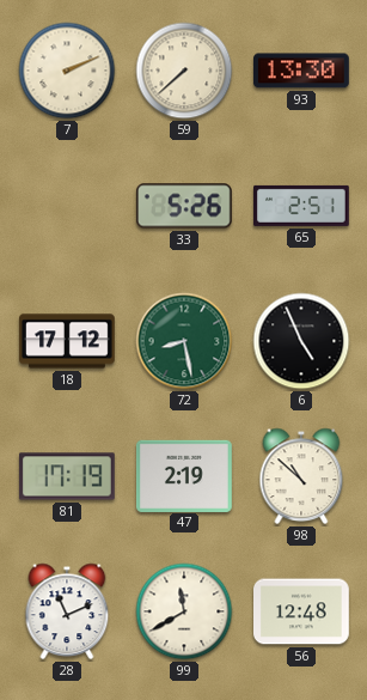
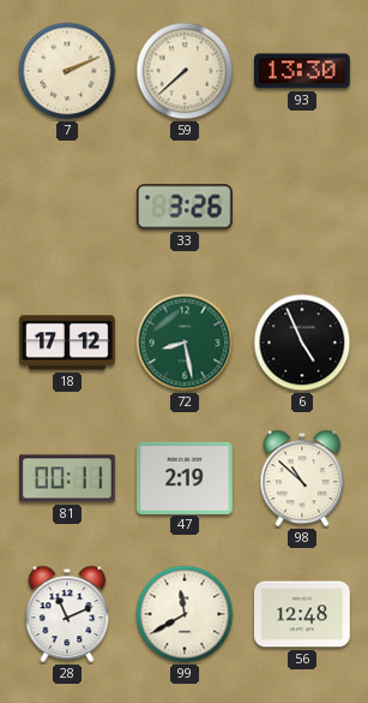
33: 5:26 -> 3:26
65: 2:51 -> none
81: 17:19 -> 00:11
